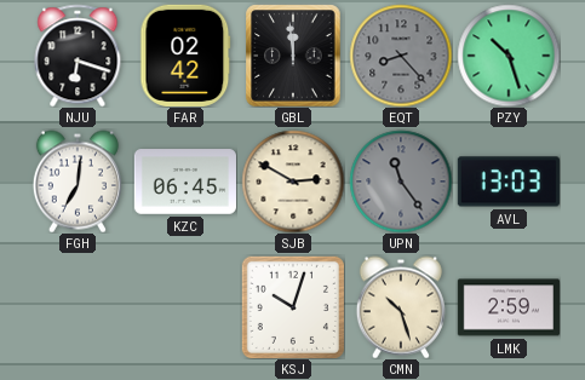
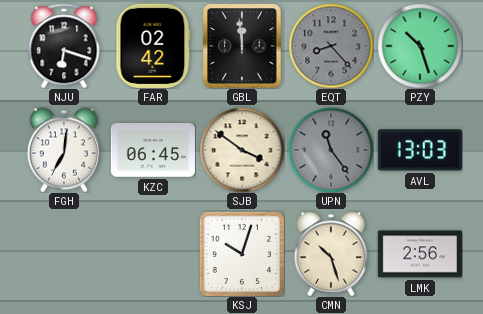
SJB: 2:50 -> 3:51
LMK: 2:59 -> 2:56
